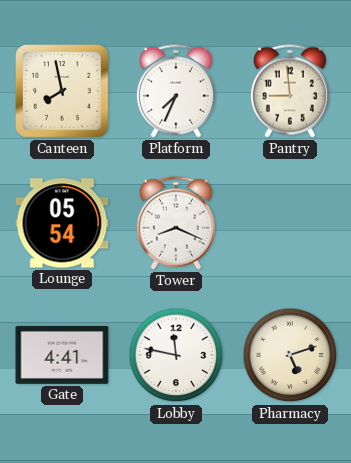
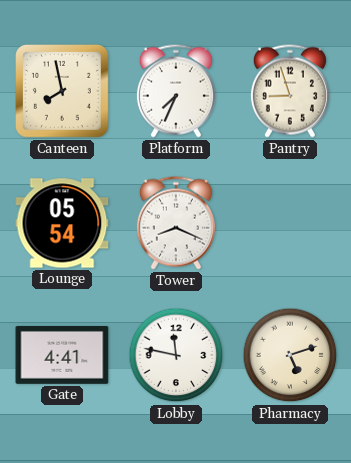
Pantry: 8:59 -> 8:57
